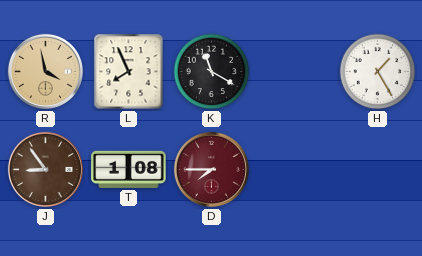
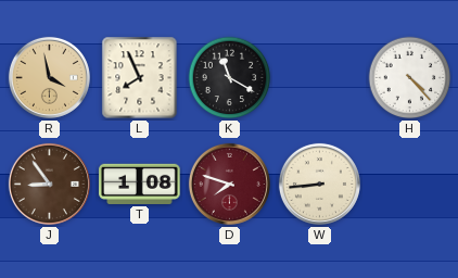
H: 1:25 -> 4:23
D: 7:45 -> 7:48
W: none -> 8:44
